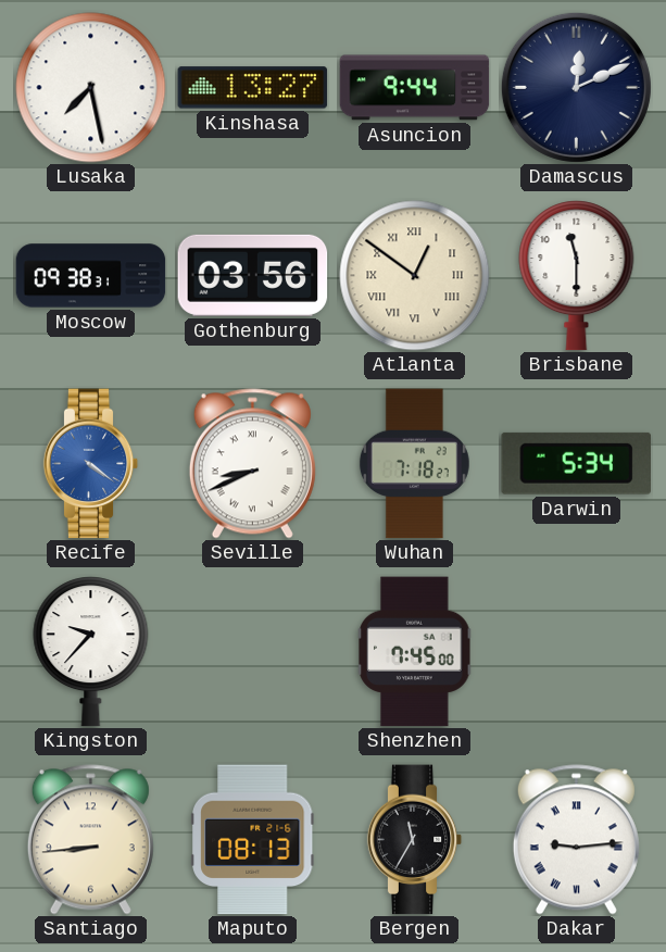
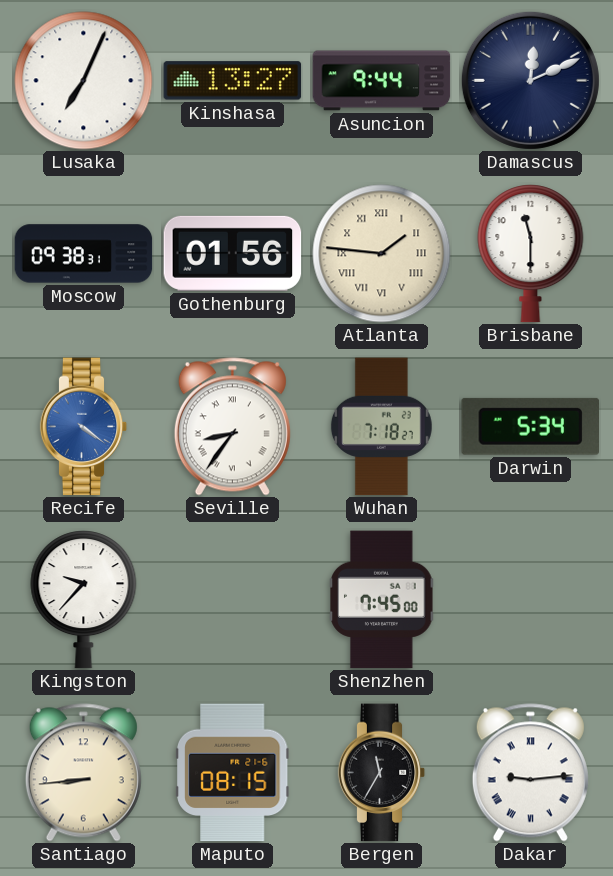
Lusaka: 7:28 -> 7:04
Gothenburg: 03:56 -> 01:56
Atlanta: 12:51 -> 1:46
Seville: 8:41 -> 8:36
Maputo: 08:13 -> 08:15
